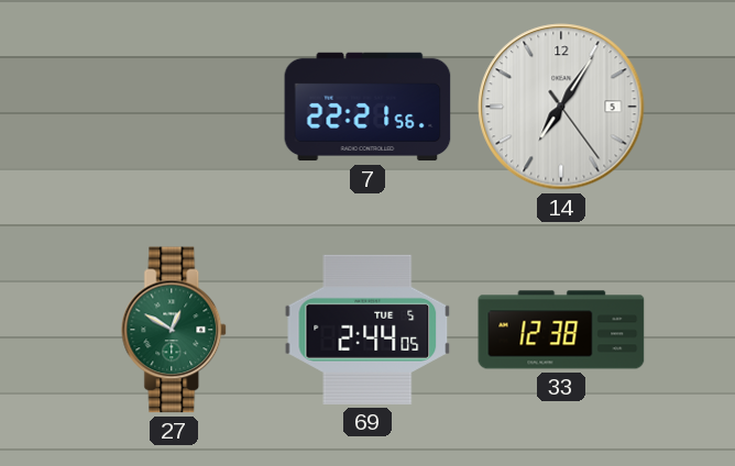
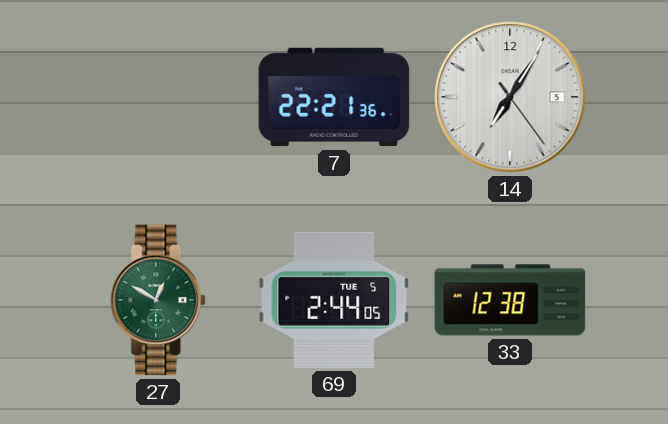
7: 22:21:56 -> 22:21:36
